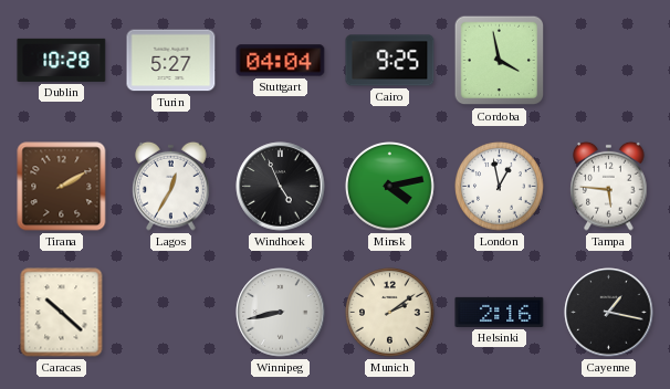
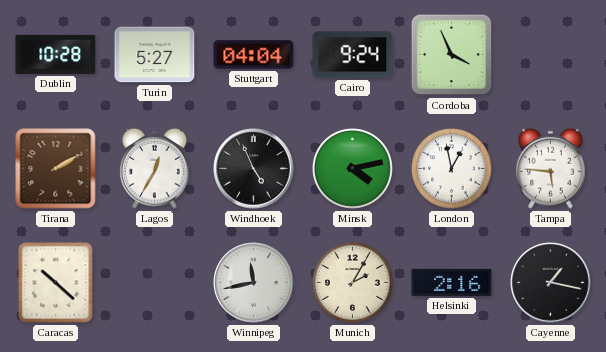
Cairo: 9:25 -> 9:24
Cordoba: 3:58 -> 3:56
Winnipeg: 8:43 -> 11:43
Munich: 2:09 -> 2:05
